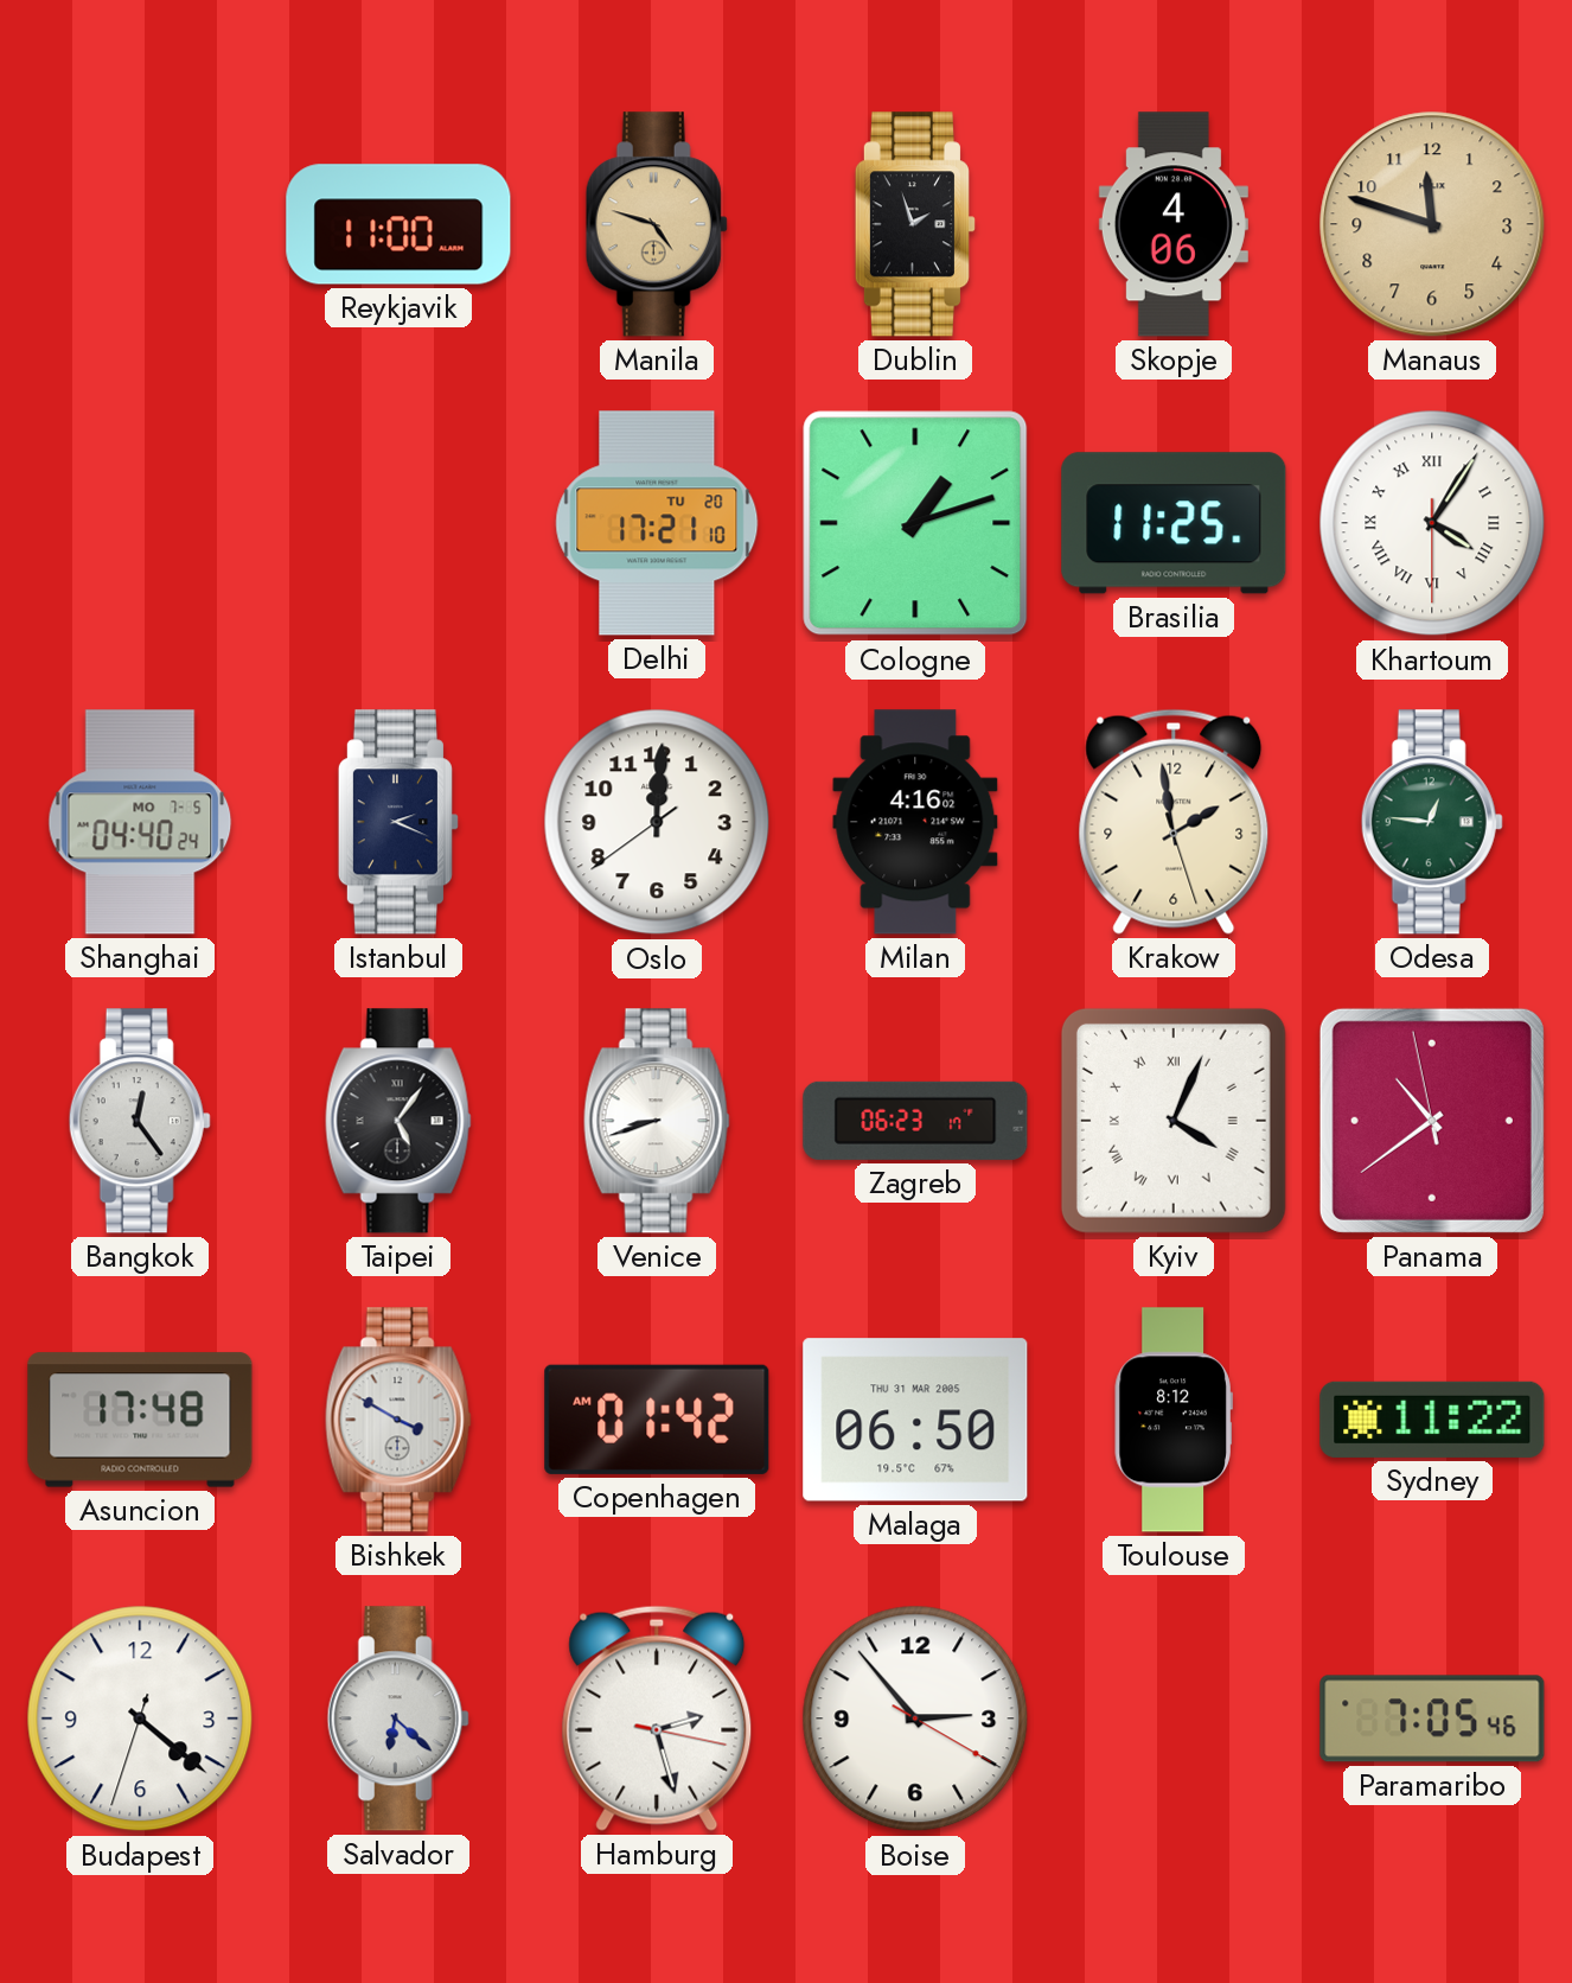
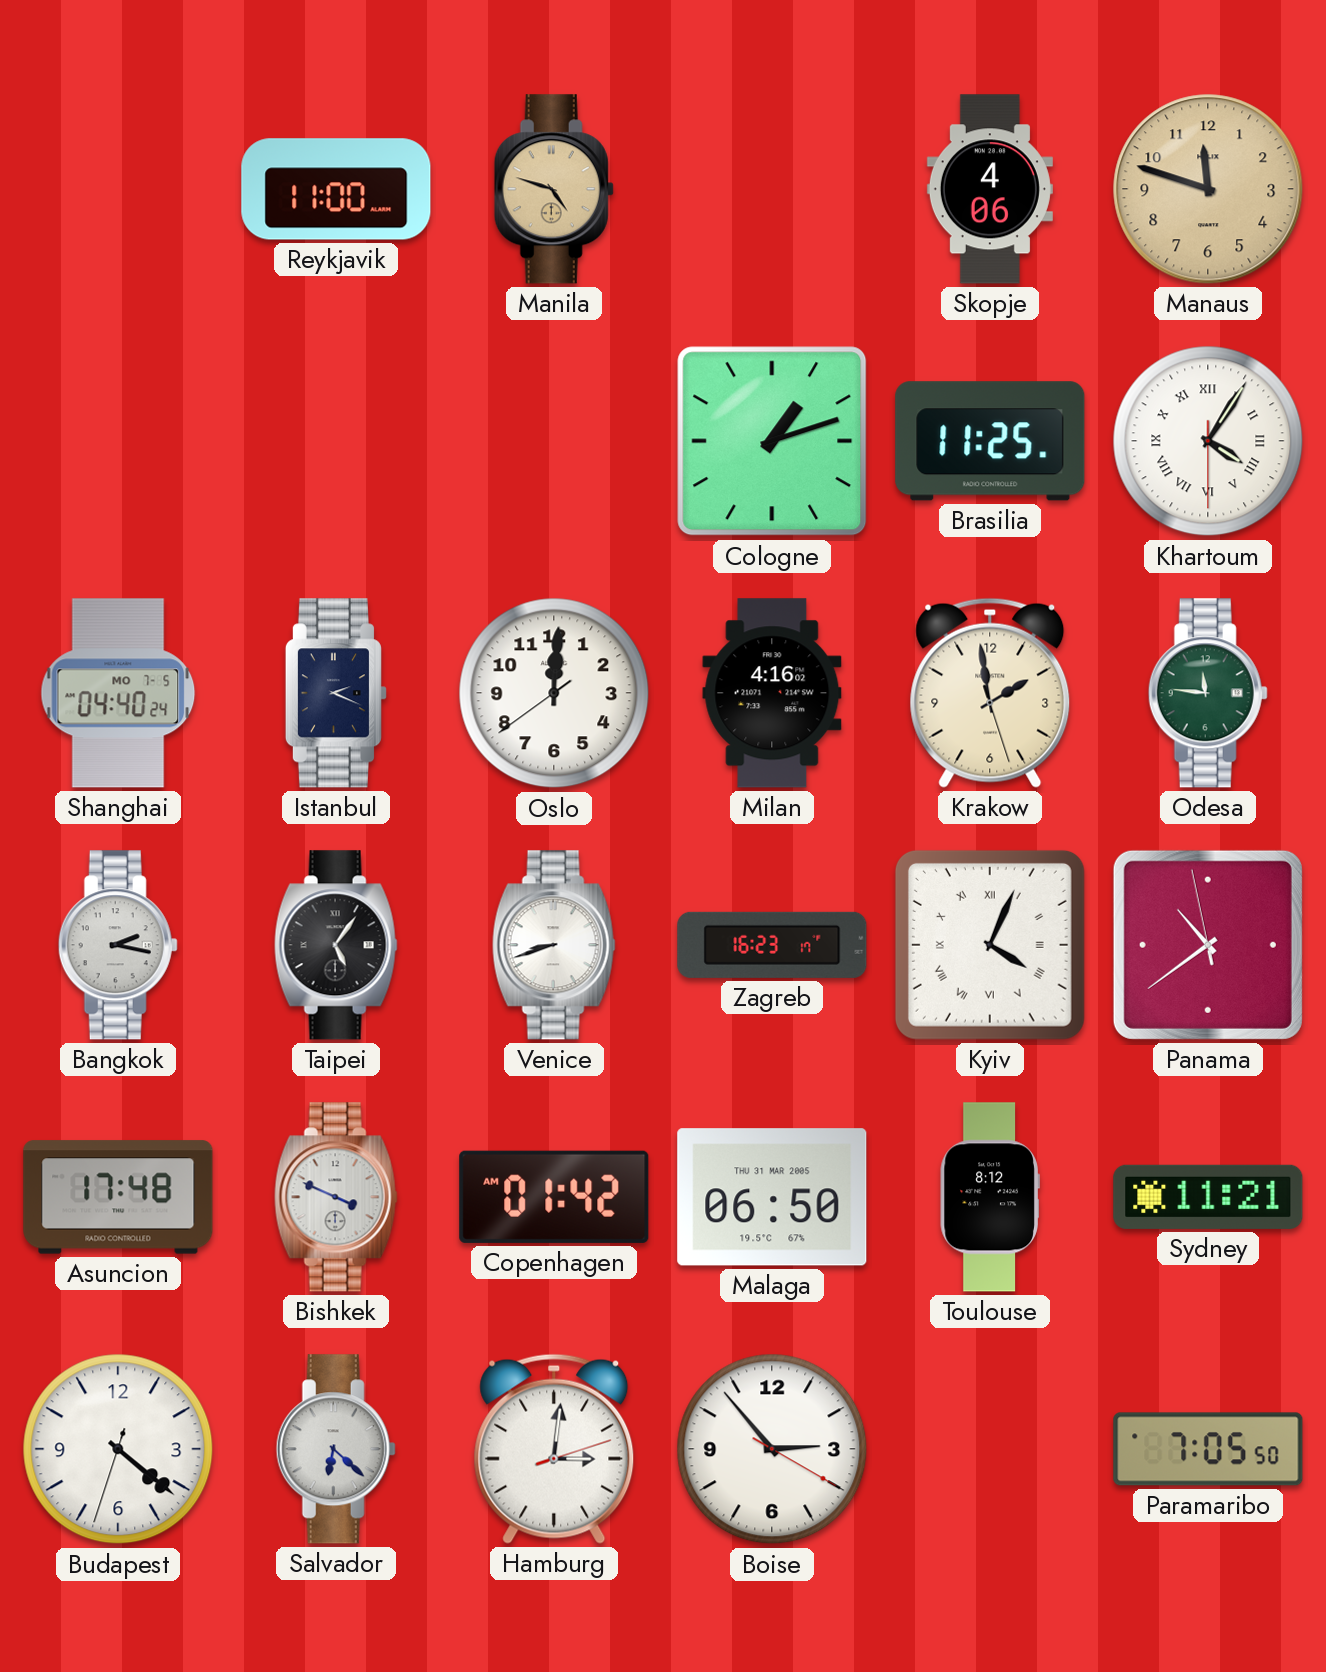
Dublin: 1:57 -> none
Delhi: 17:21 -> none
Odesa: 12:46 -> 11:46
Bangkok: 12:24 -> 2:17
Zagreb: 06:23 -> 16:23
Bishkek: 3:50 -> 3:49
Sydney: 11:22 -> 11:21
Hamburg: 2:27 -> 3:01
Paramaribo: 7:05:46 -> 7:05:50
